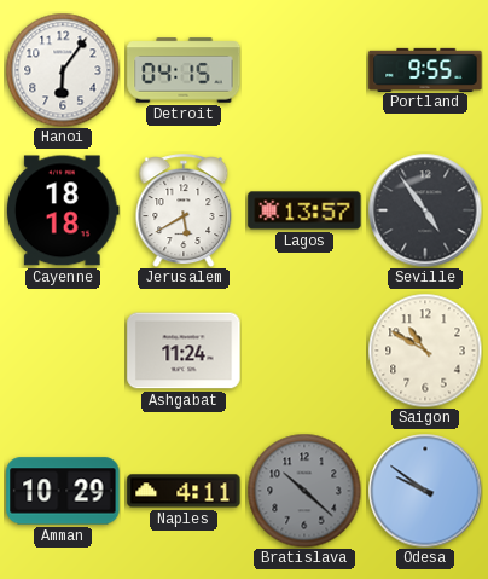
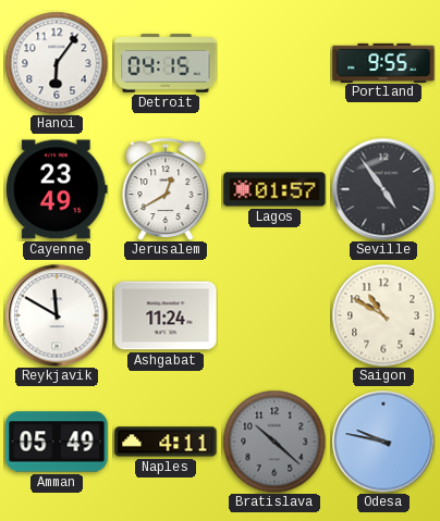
Cayenne: 18:18 -> 23:49
Jerusalem: 5:40 -> 12:40
Lagos: 13:57 -> 01:57
Reykjavik: none -> 11:50
Amman: 10:29 -> 05:49
Odesa: 9:51 -> 9:47
